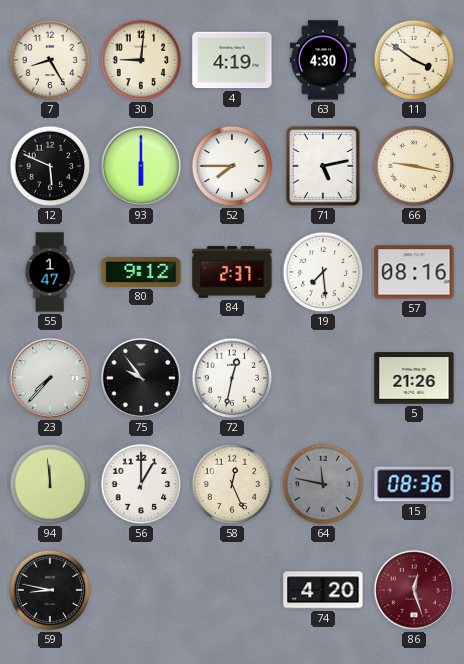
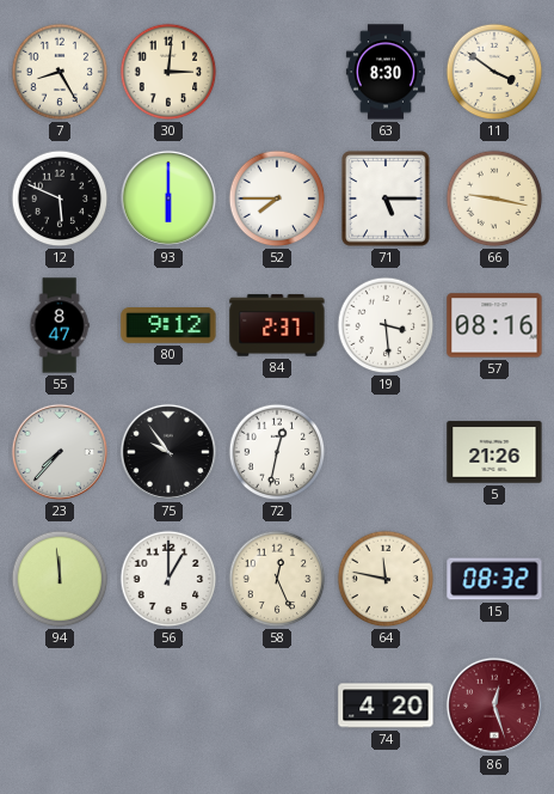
30: 9:01 -> 3:01
4: 4:19 -> none
63: 4:30 -> 8:30
71: 5:13 -> 5:15
55: 1:47 -> 8:47
19: 7:29 -> 3:29
64 dial: grey -> cream
15: 08:36 -> 08:32
59: 8:47 -> none
